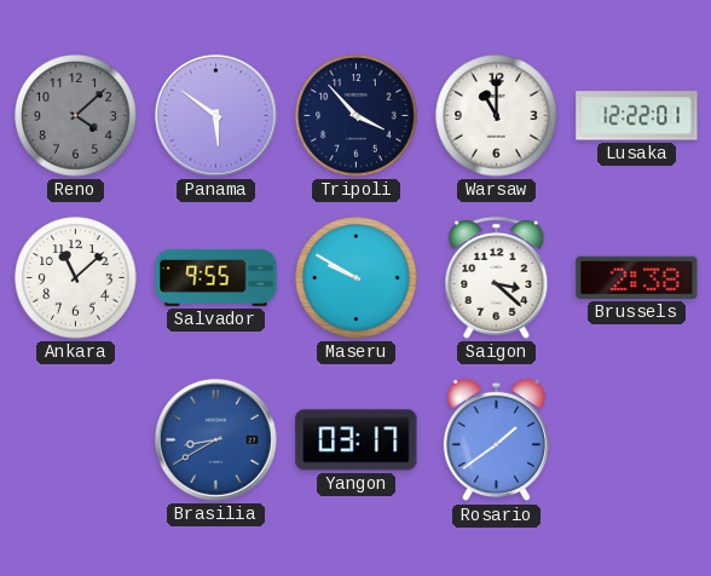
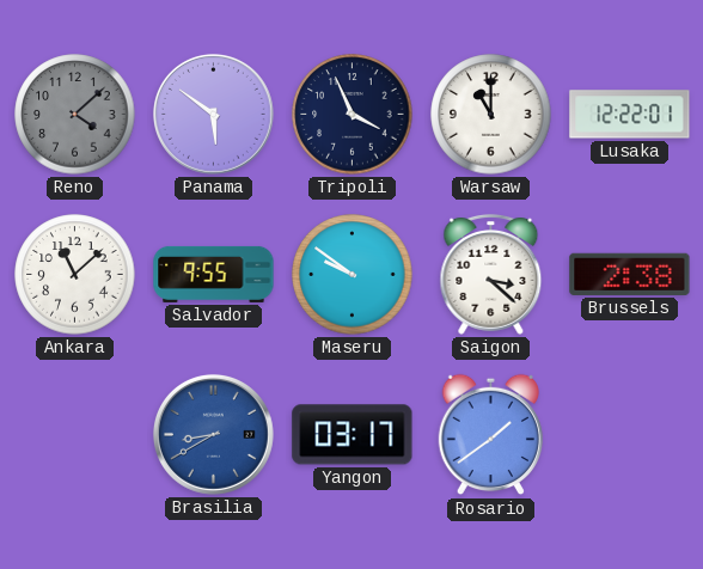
Tripoli: 3:53 -> 3:56
Maseru: 9:50 -> 9:51
